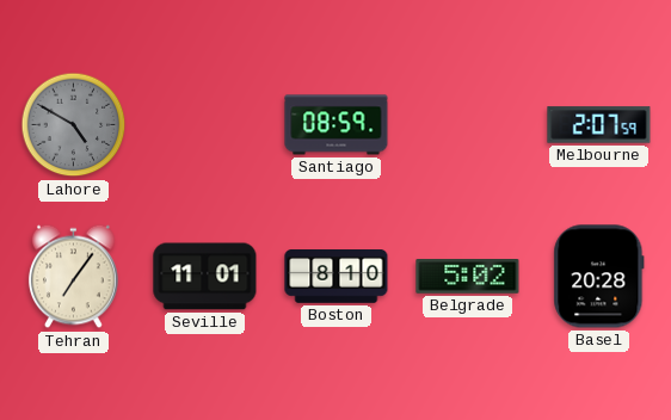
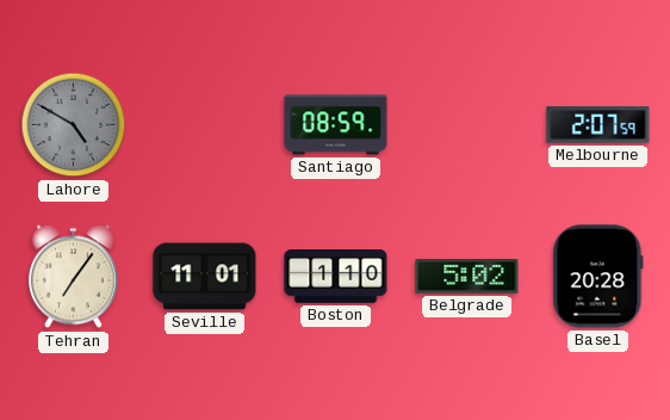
Boston: 8:10 -> 1:10
